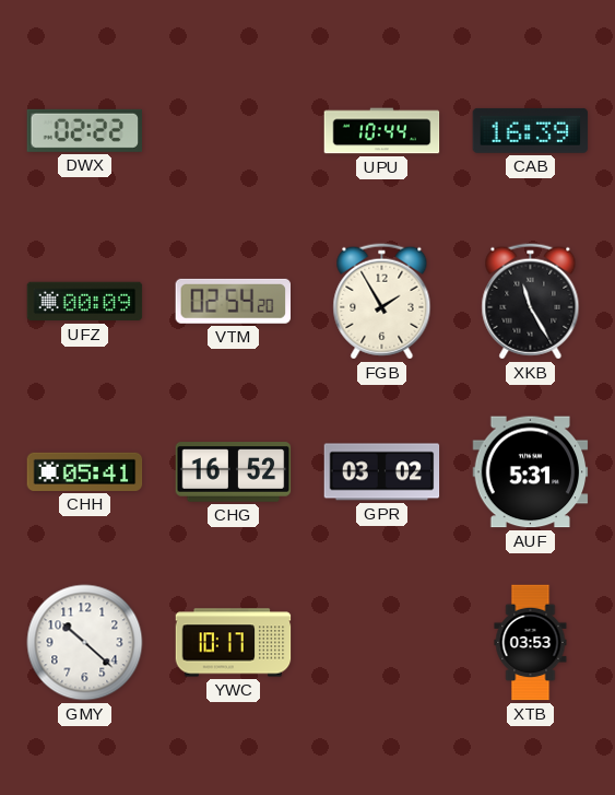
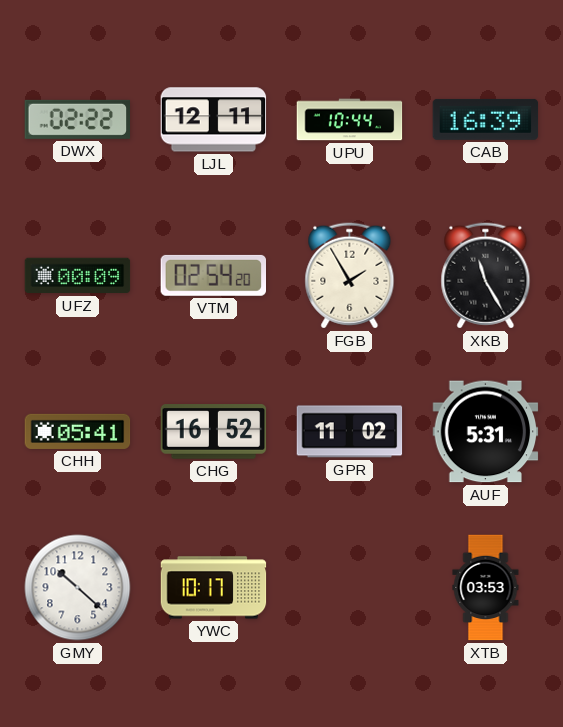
LJL: none -> 12:11
GPR: 03:02 -> 11:02
